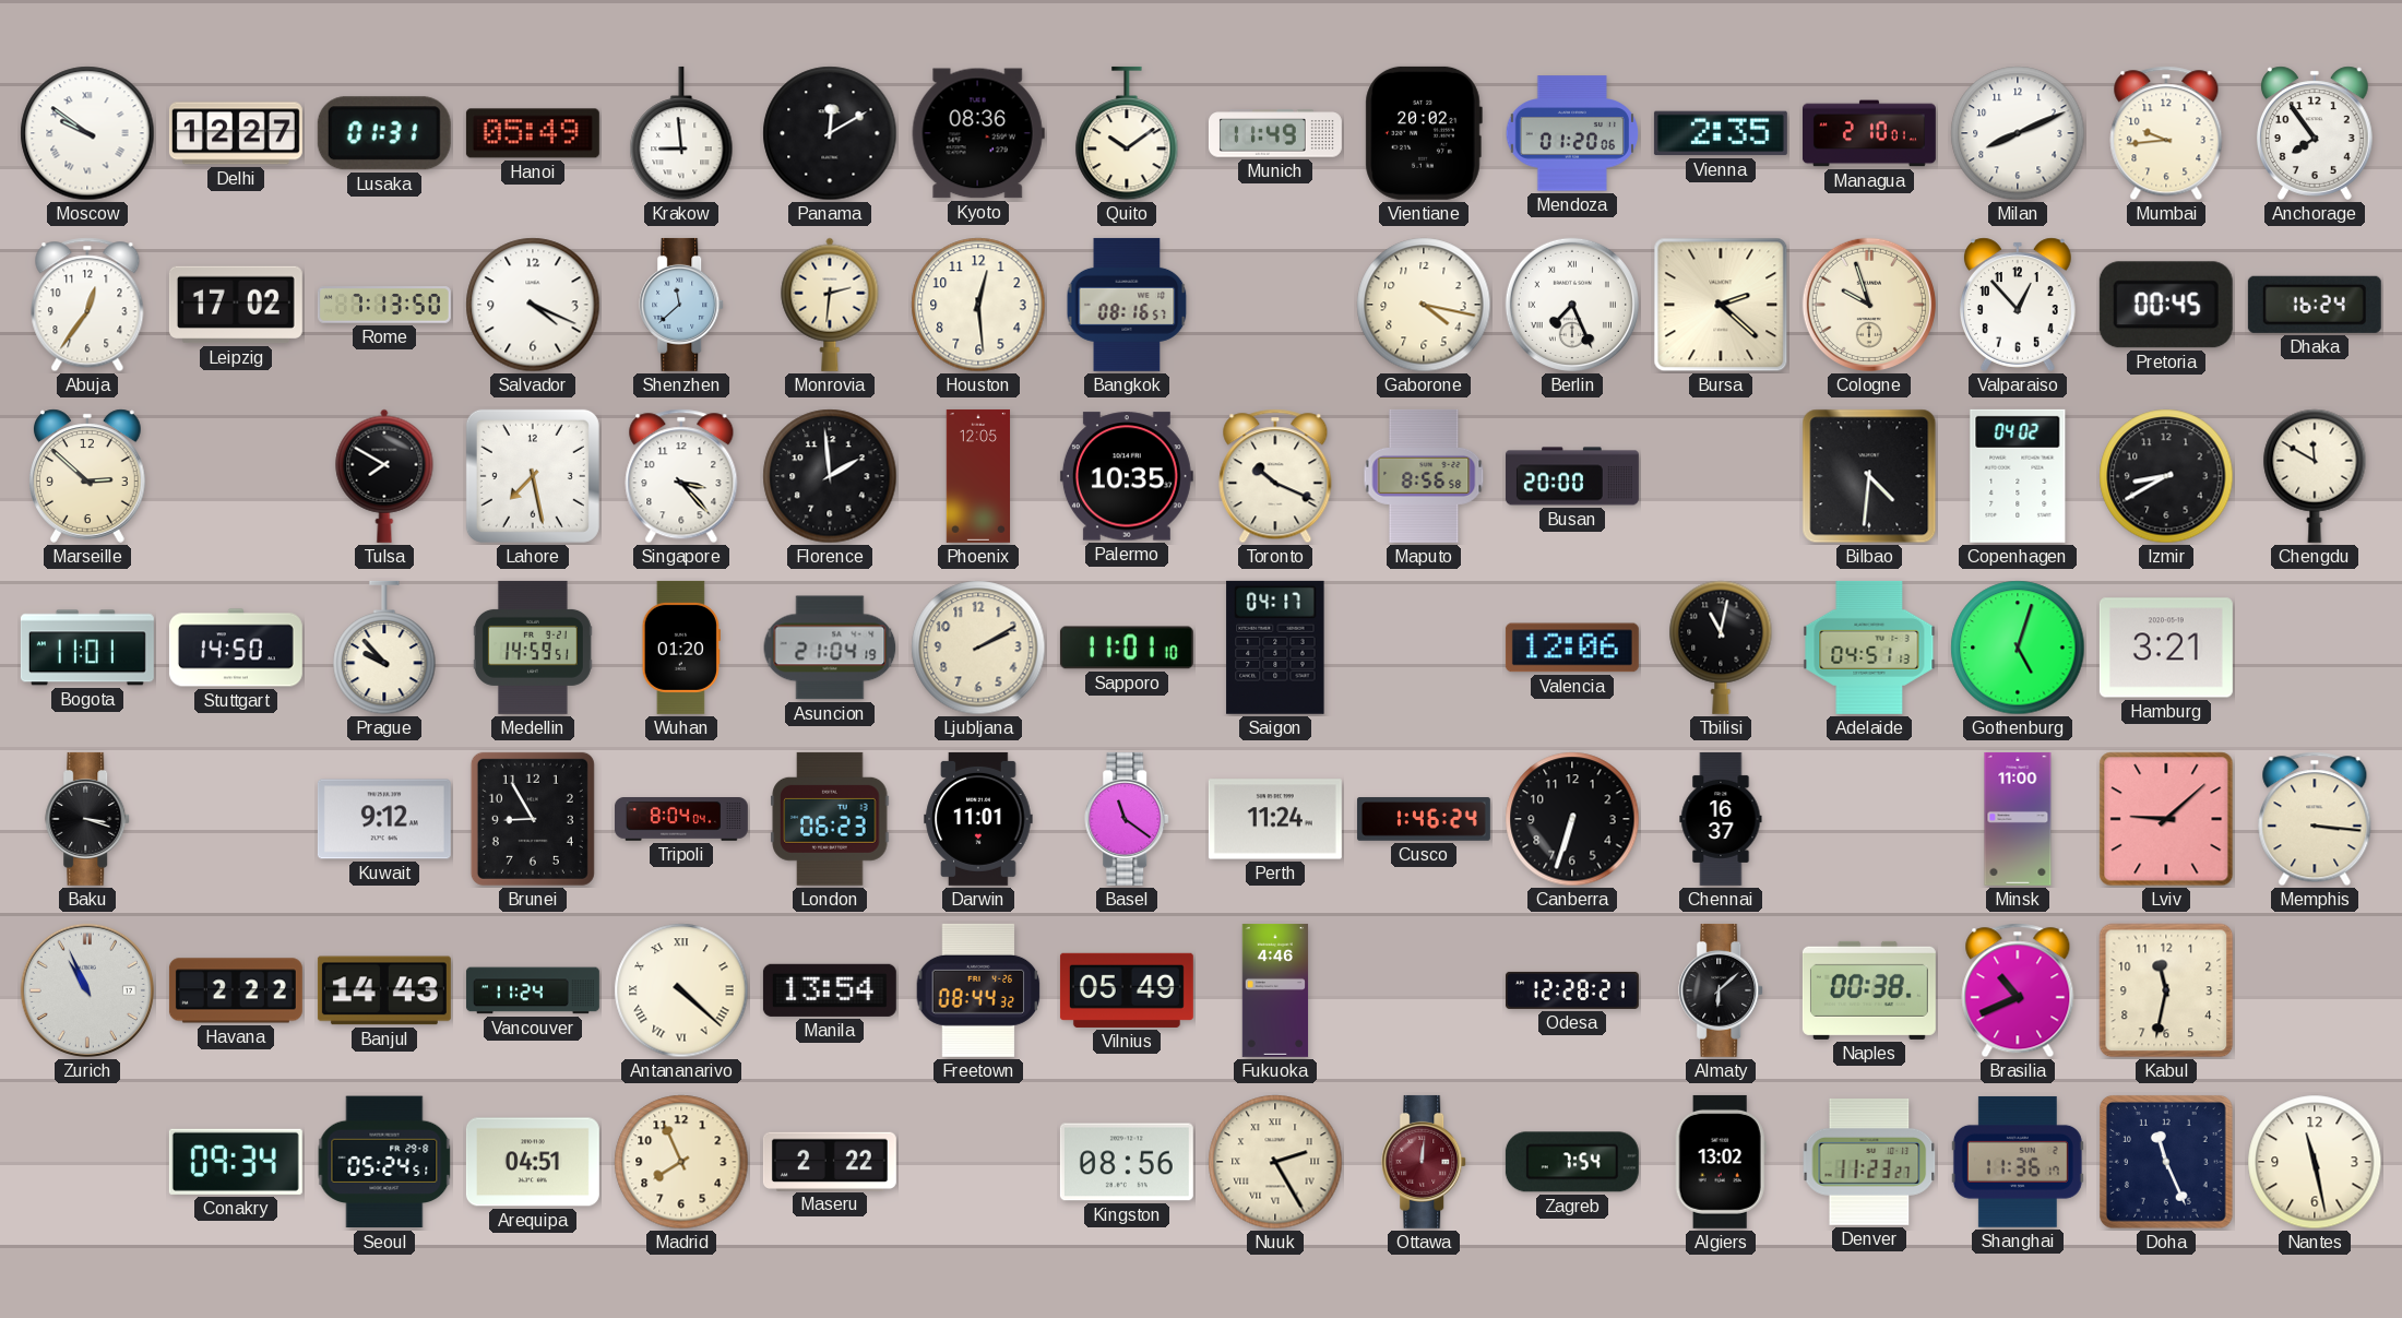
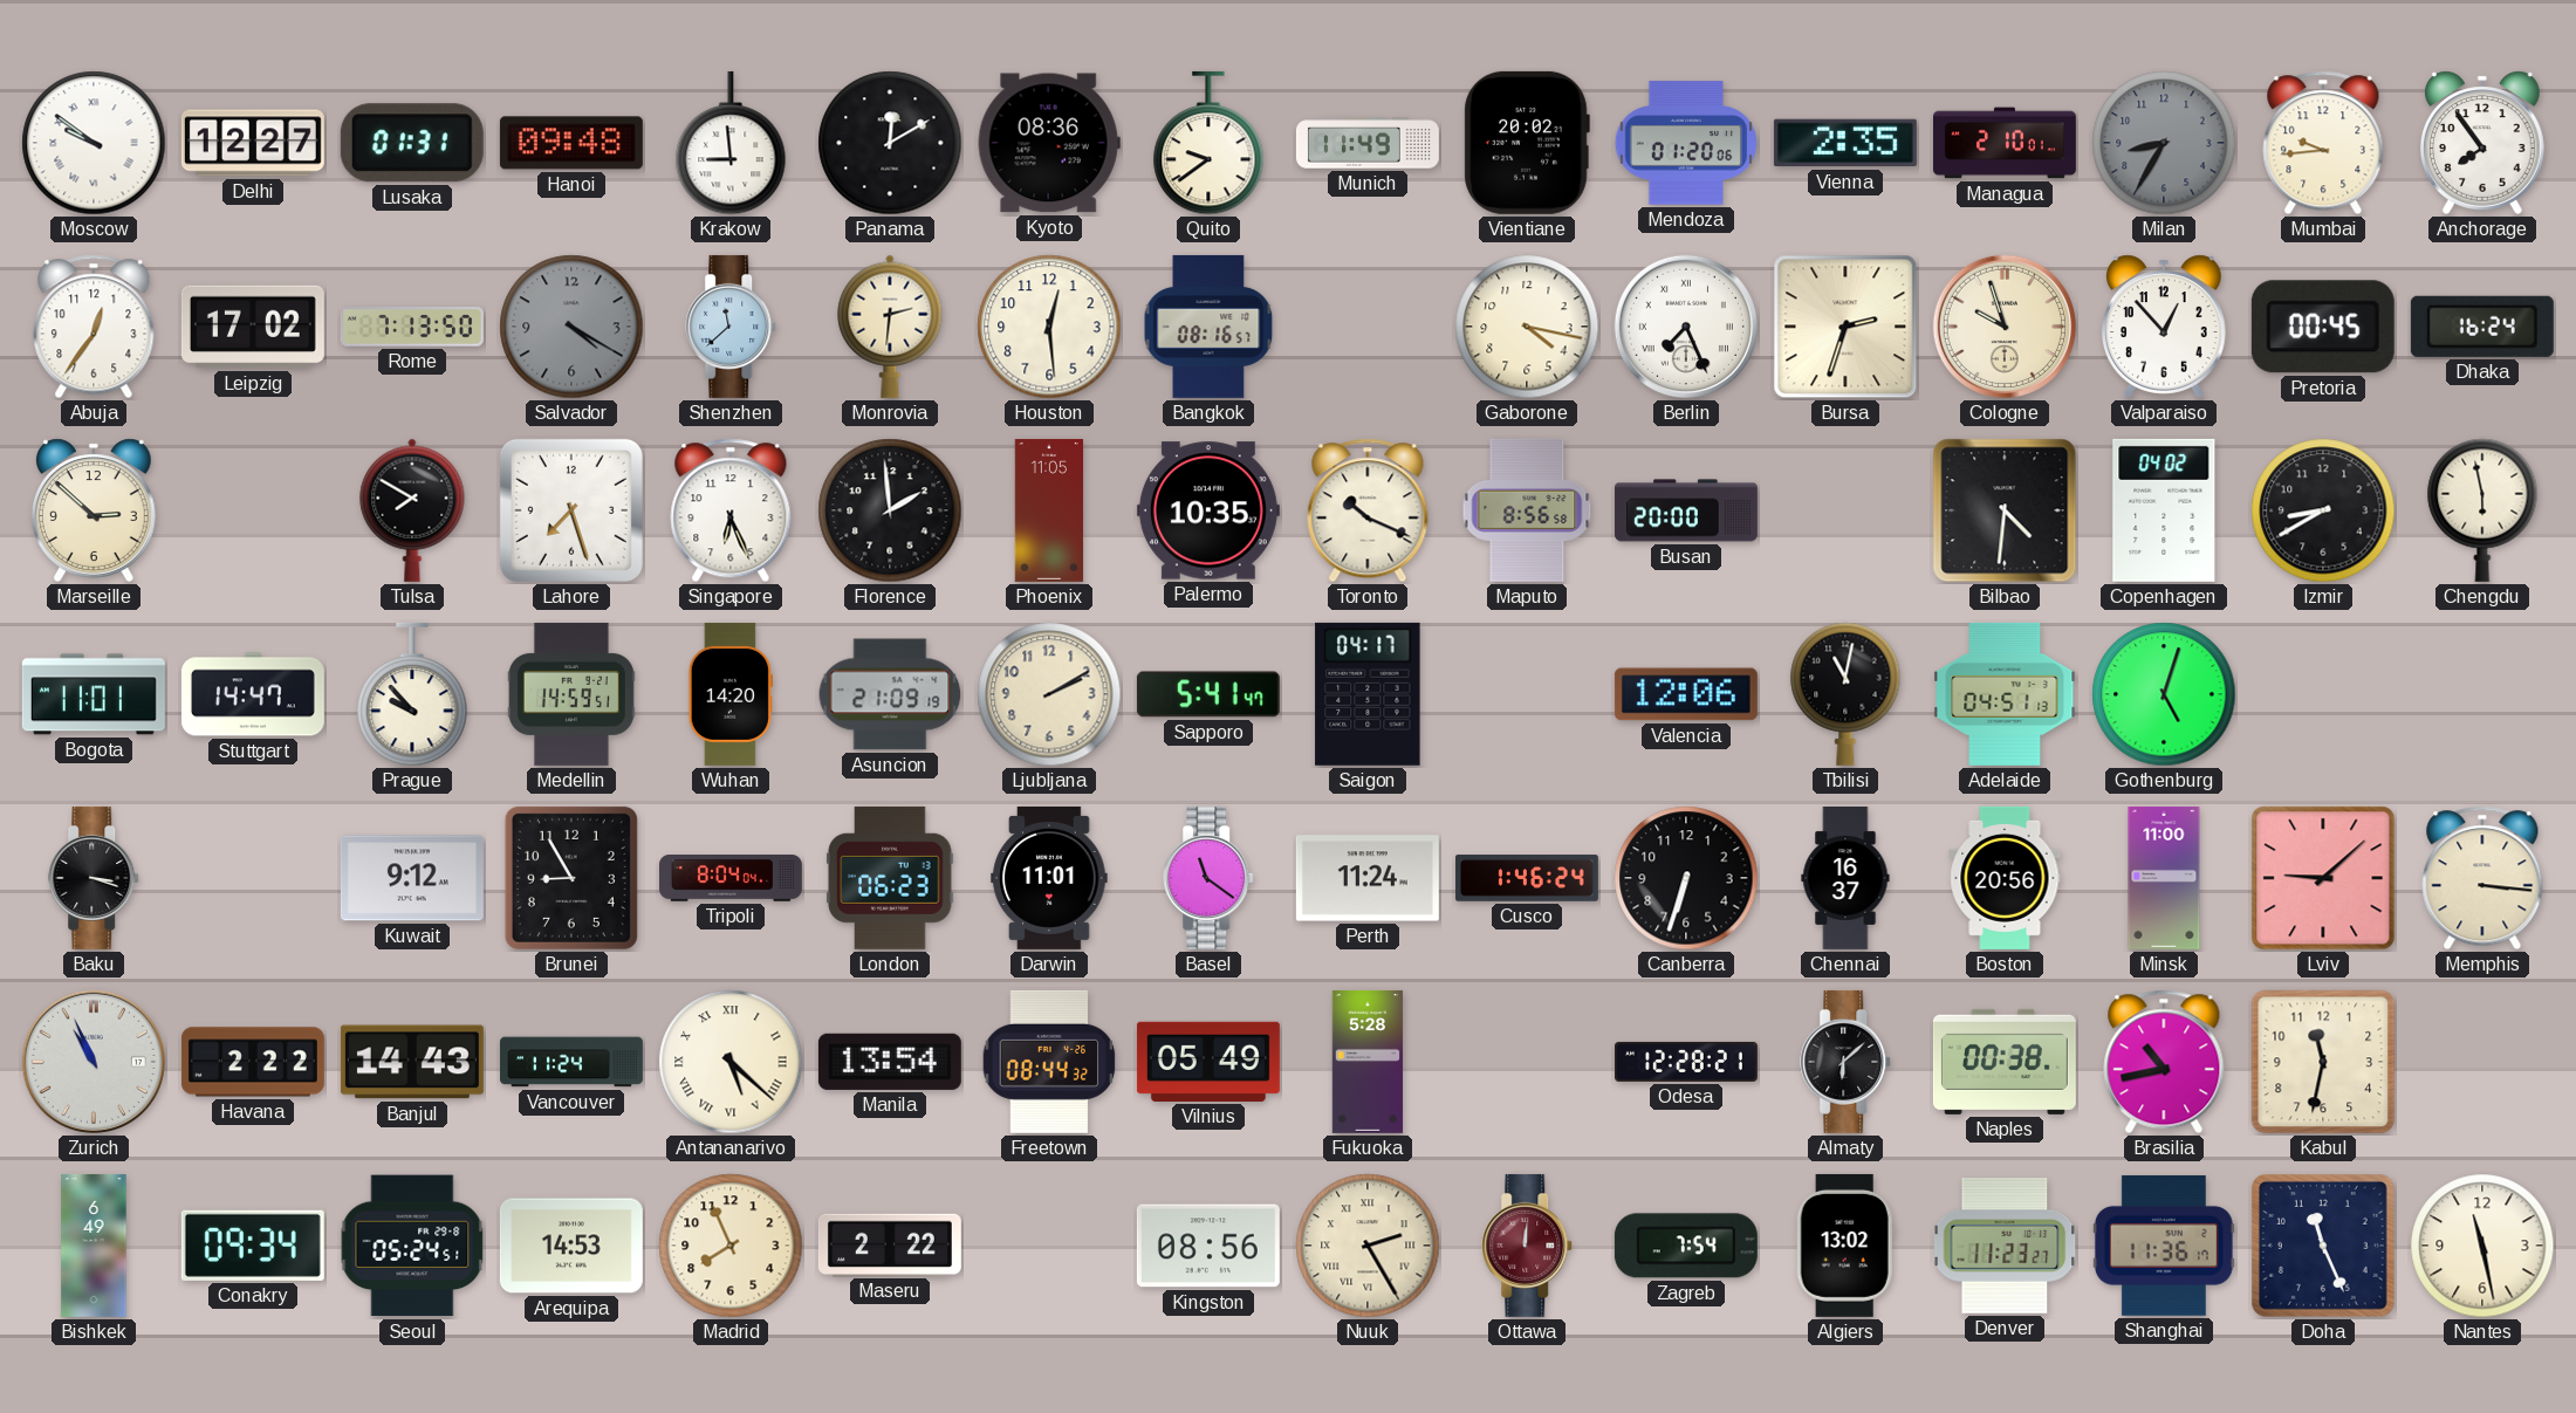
Hanoi: 05:49 -> 09:48
Quito: 10:09 -> 9:39
Milan: 8:11 -> 8:35
Milan dial: white -> grey
Salvador: 4:19 -> 4:20
Salvador dial: white -> grey
Bursa: 2:22 -> 2:33
Lahore: 7:28 -> 7:27
Singapore: 3:23 -> 6:26
Phoenix: 12:05 -> 11:05
Chengdu: 11:50 -> 5:58
Stuttgart: 14:50 -> 14:47
Wuhan: 01:20 -> 14:20
Asuncion: 21:04 -> 21:09
Sapporo: 11:01 -> 5:41
Hamburg: 3:21 -> none
Boston: none -> 20:56
Antananarivo: 4:22 -> 5:22
Fukuoka: 4:46 -> 5:28
Brasilia: 10:41 -> 10:43
Bishkek: none -> 6:49
Arequipa: 04:51 -> 14:53
